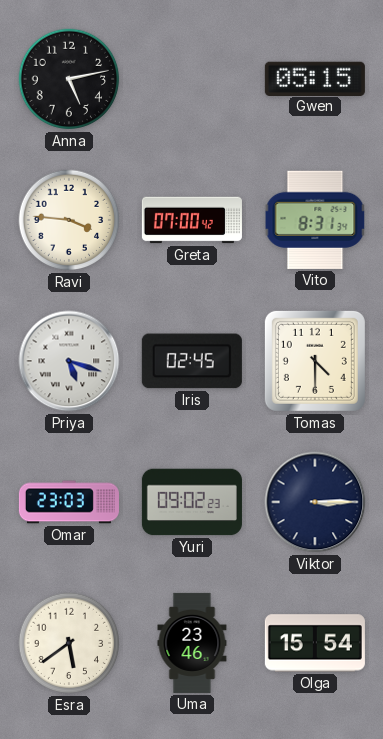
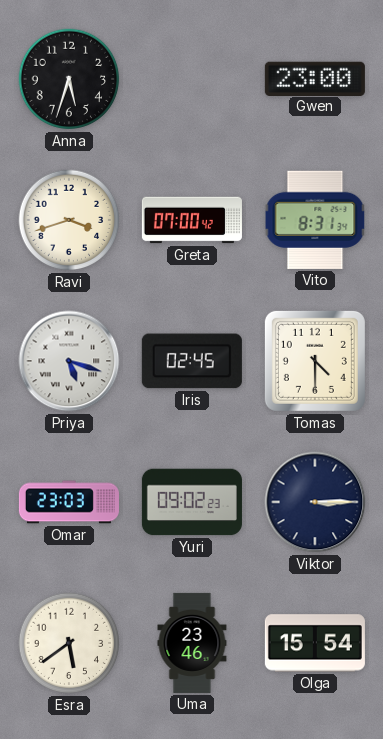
Anna: 5:13 -> 5:33
Gwen: 05:15 -> 23:00
Ravi: 3:46 -> 3:42
